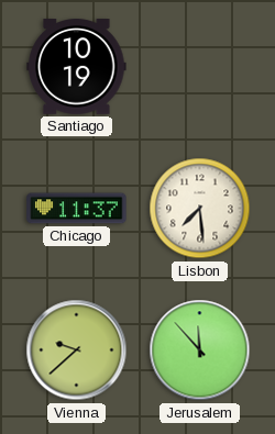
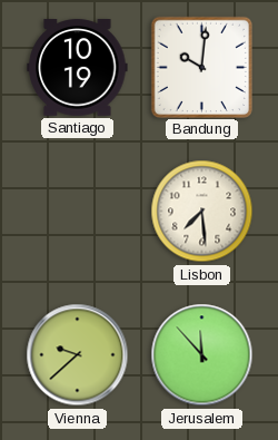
Bandung: none -> 10:01
Chicago: 11:37 -> none
